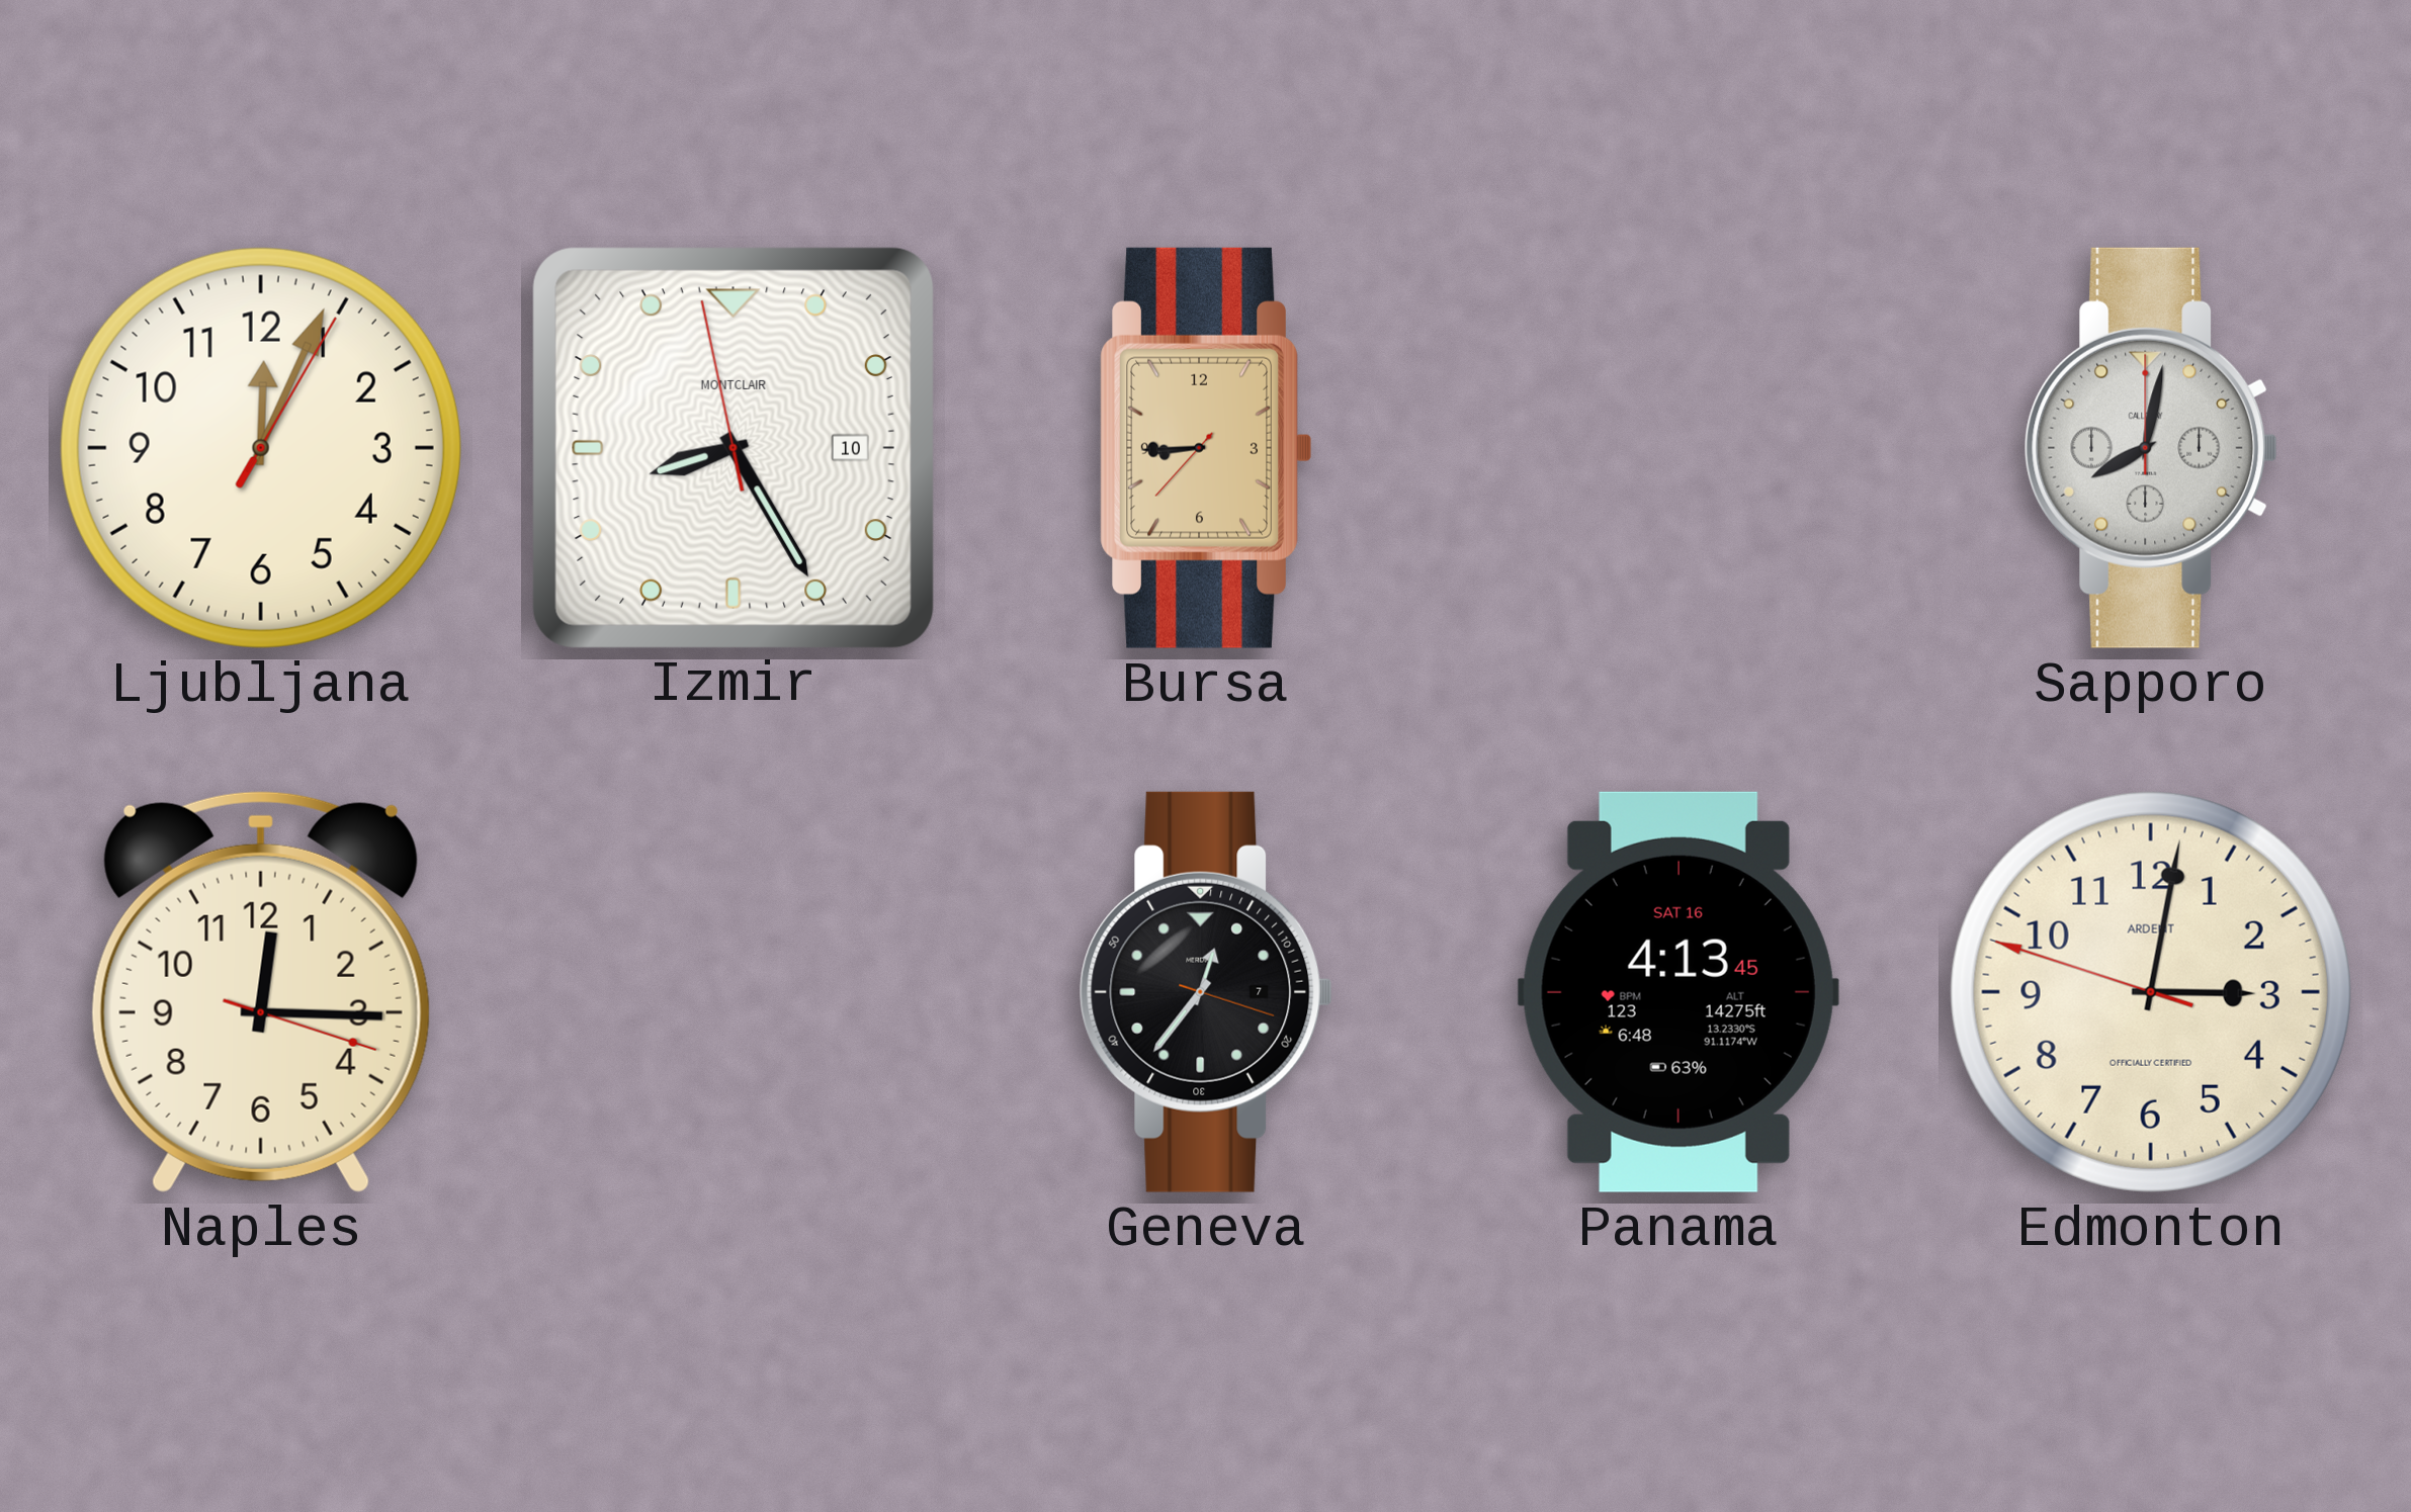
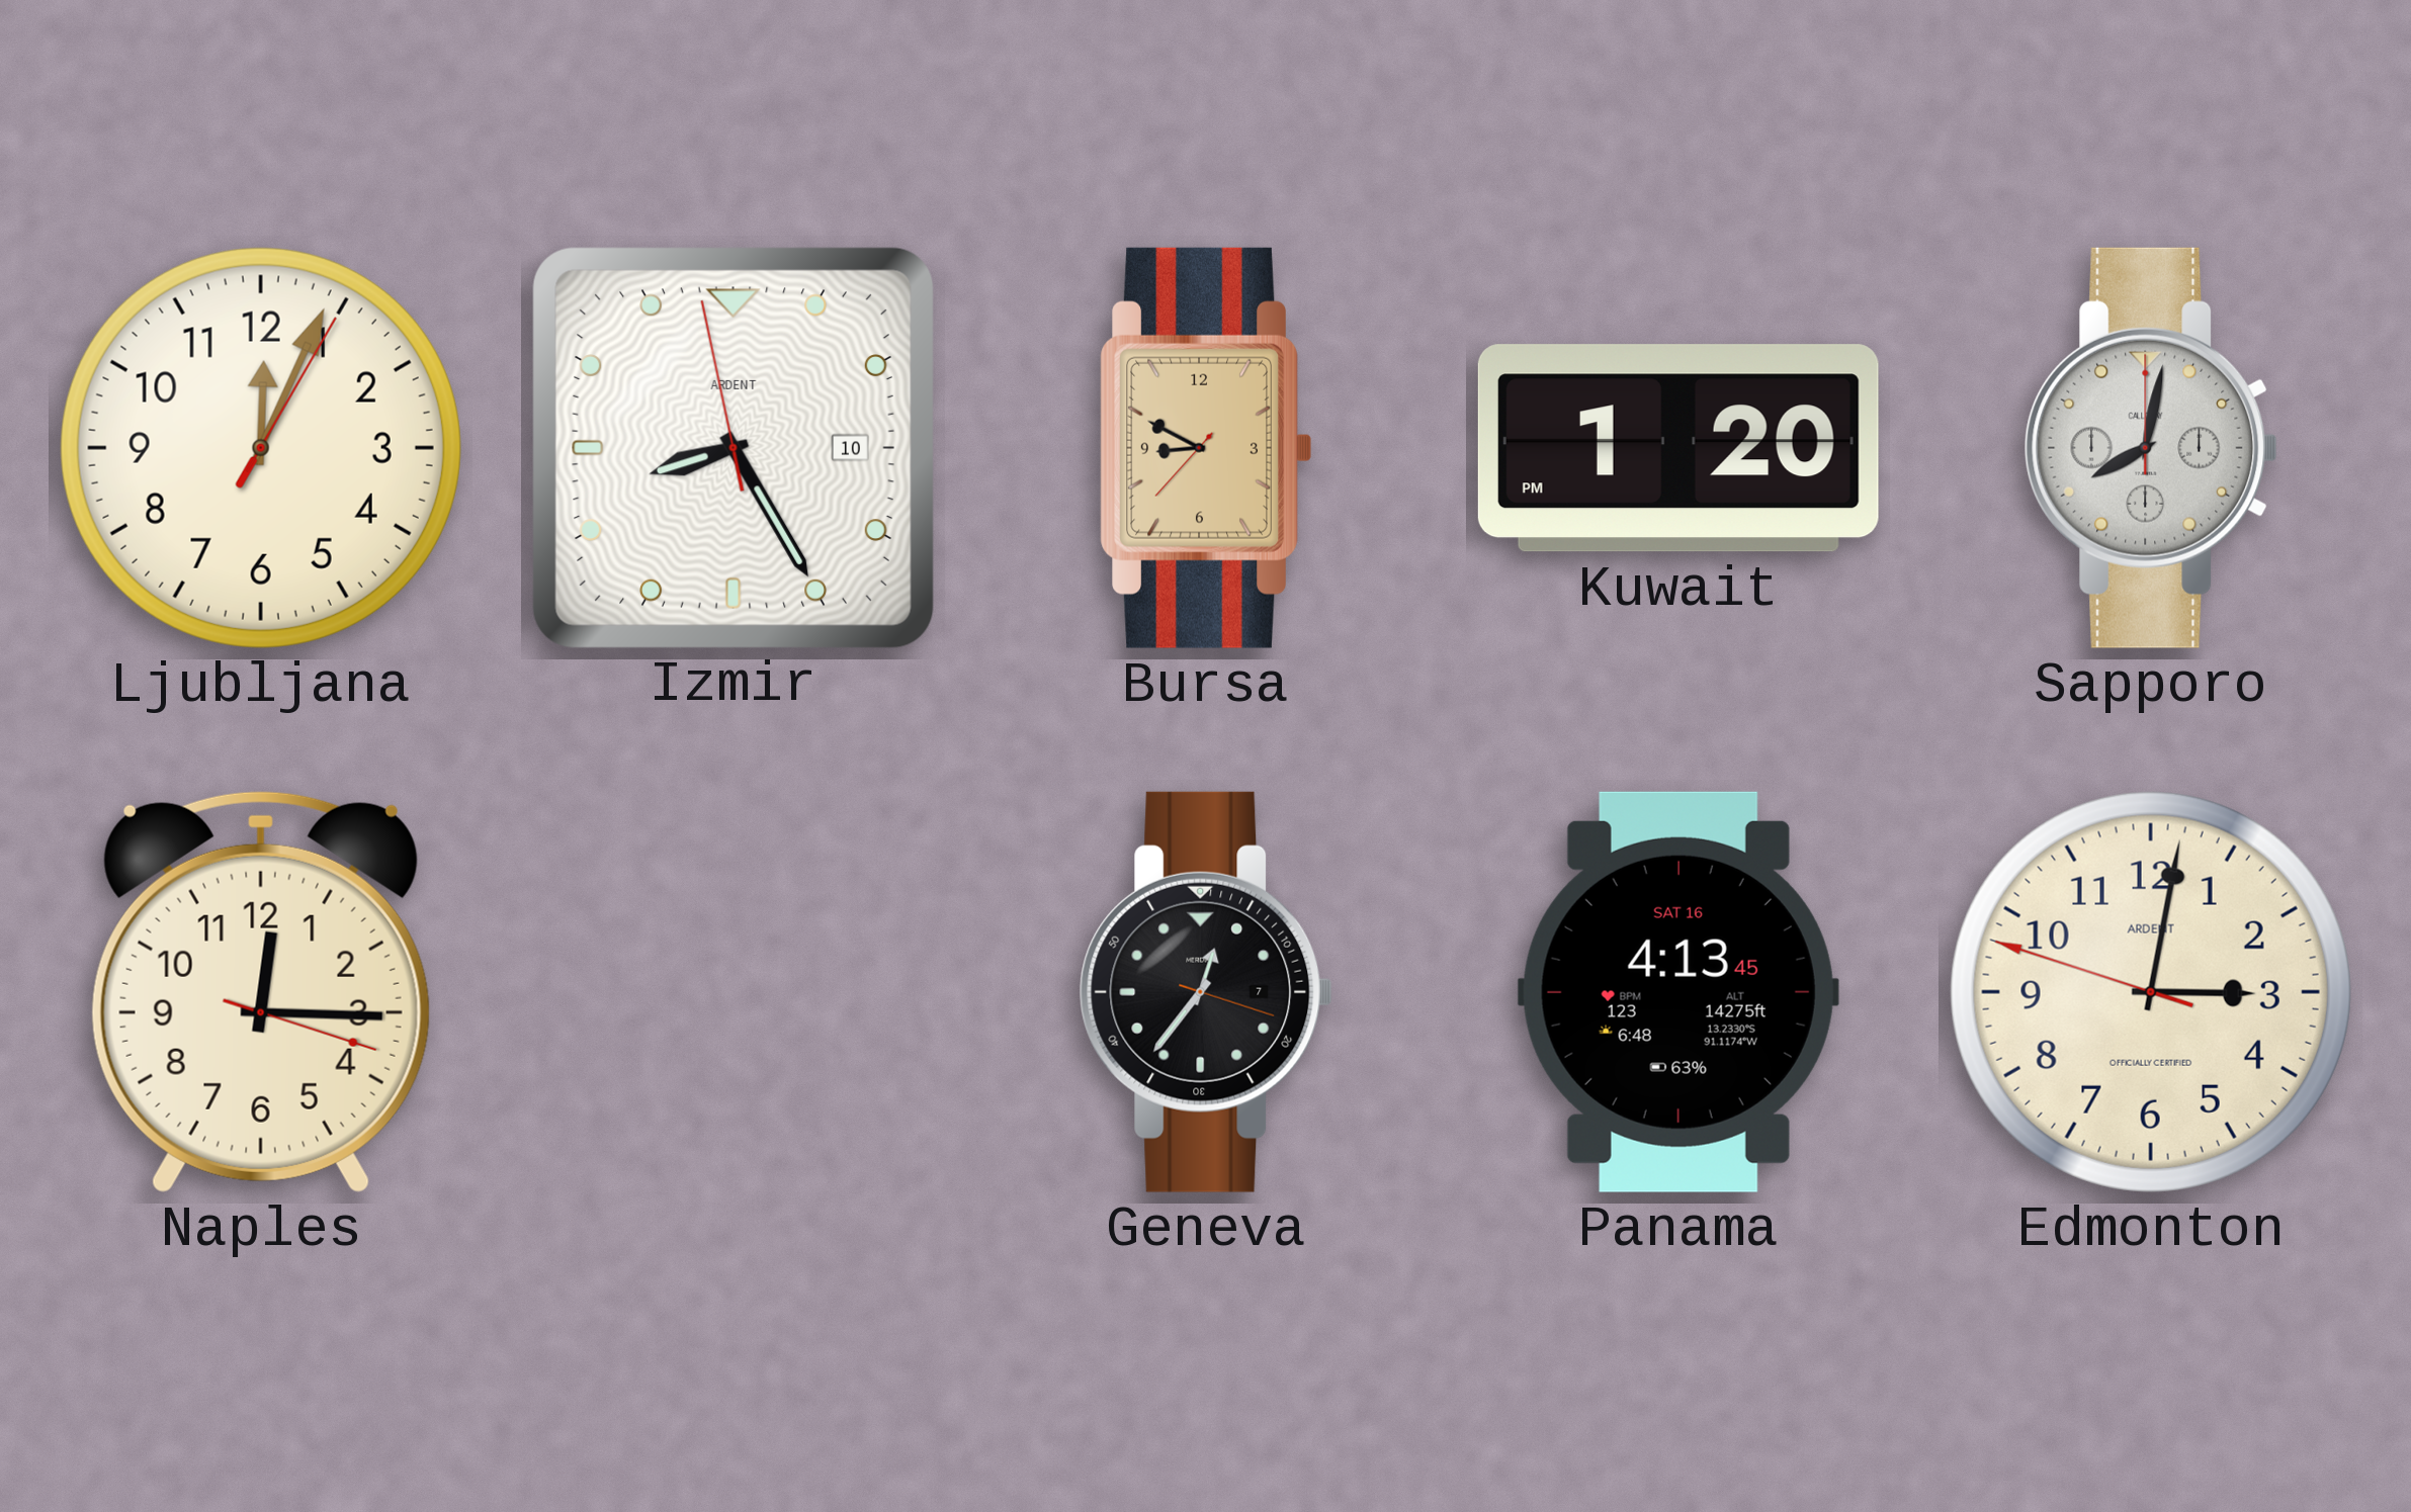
Izmir brand: MONTCLAIR -> ARDENT
Bursa: 8:44 -> 8:49
Kuwait: none -> 1:20
